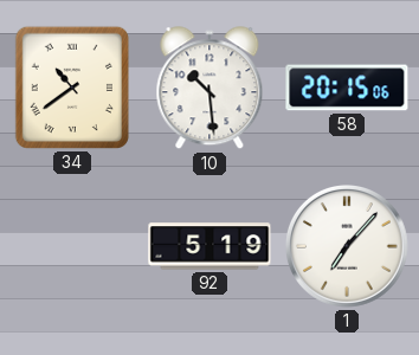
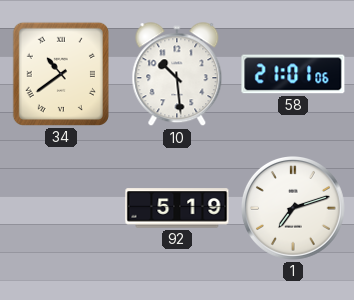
58: 20:15 -> 21:01
1: 7:07 -> 7:12
